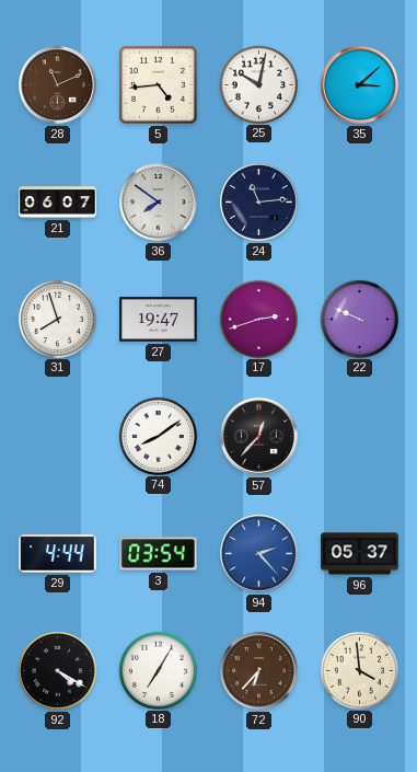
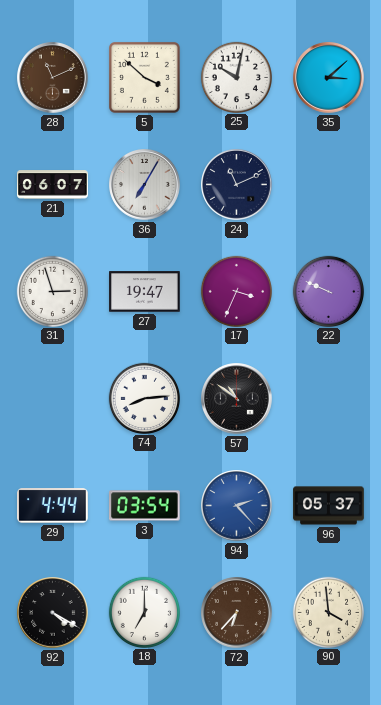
5: 4:44 -> 3:52
36: 7:51 -> 7:05
24: 11:14 -> 11:11
31: 7:57 -> 2:57
17: 2:42 -> 3:34
74: 8:09 -> 8:14
57: 12:37 -> 10:51
18: 7:05 -> 7:00
